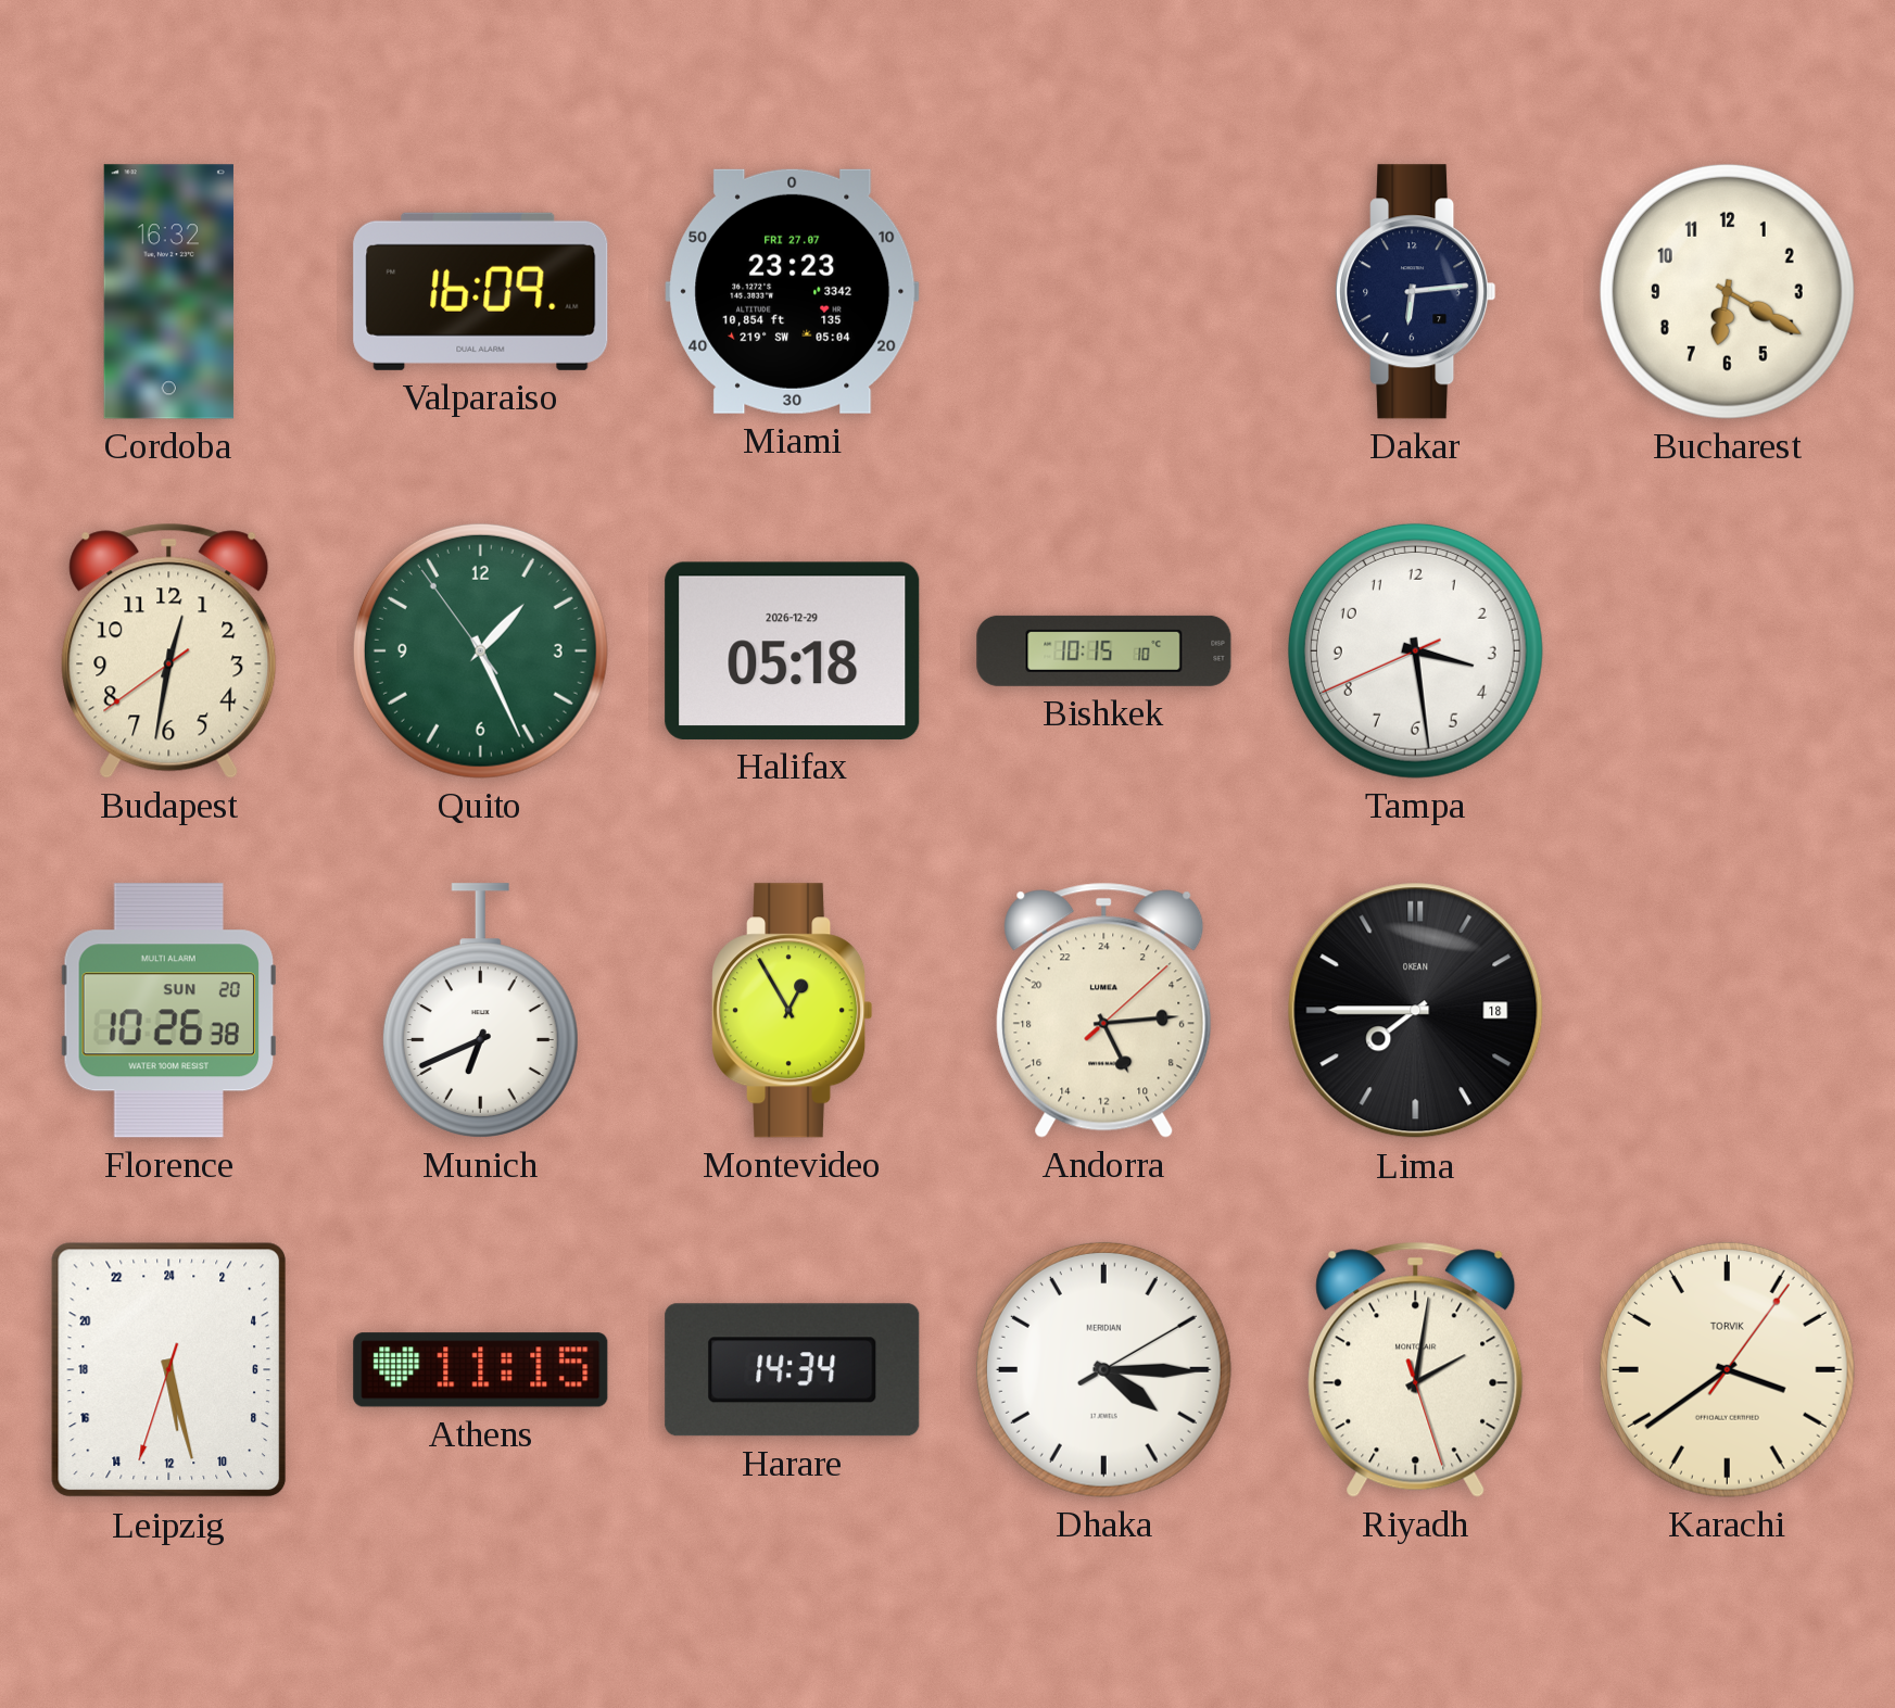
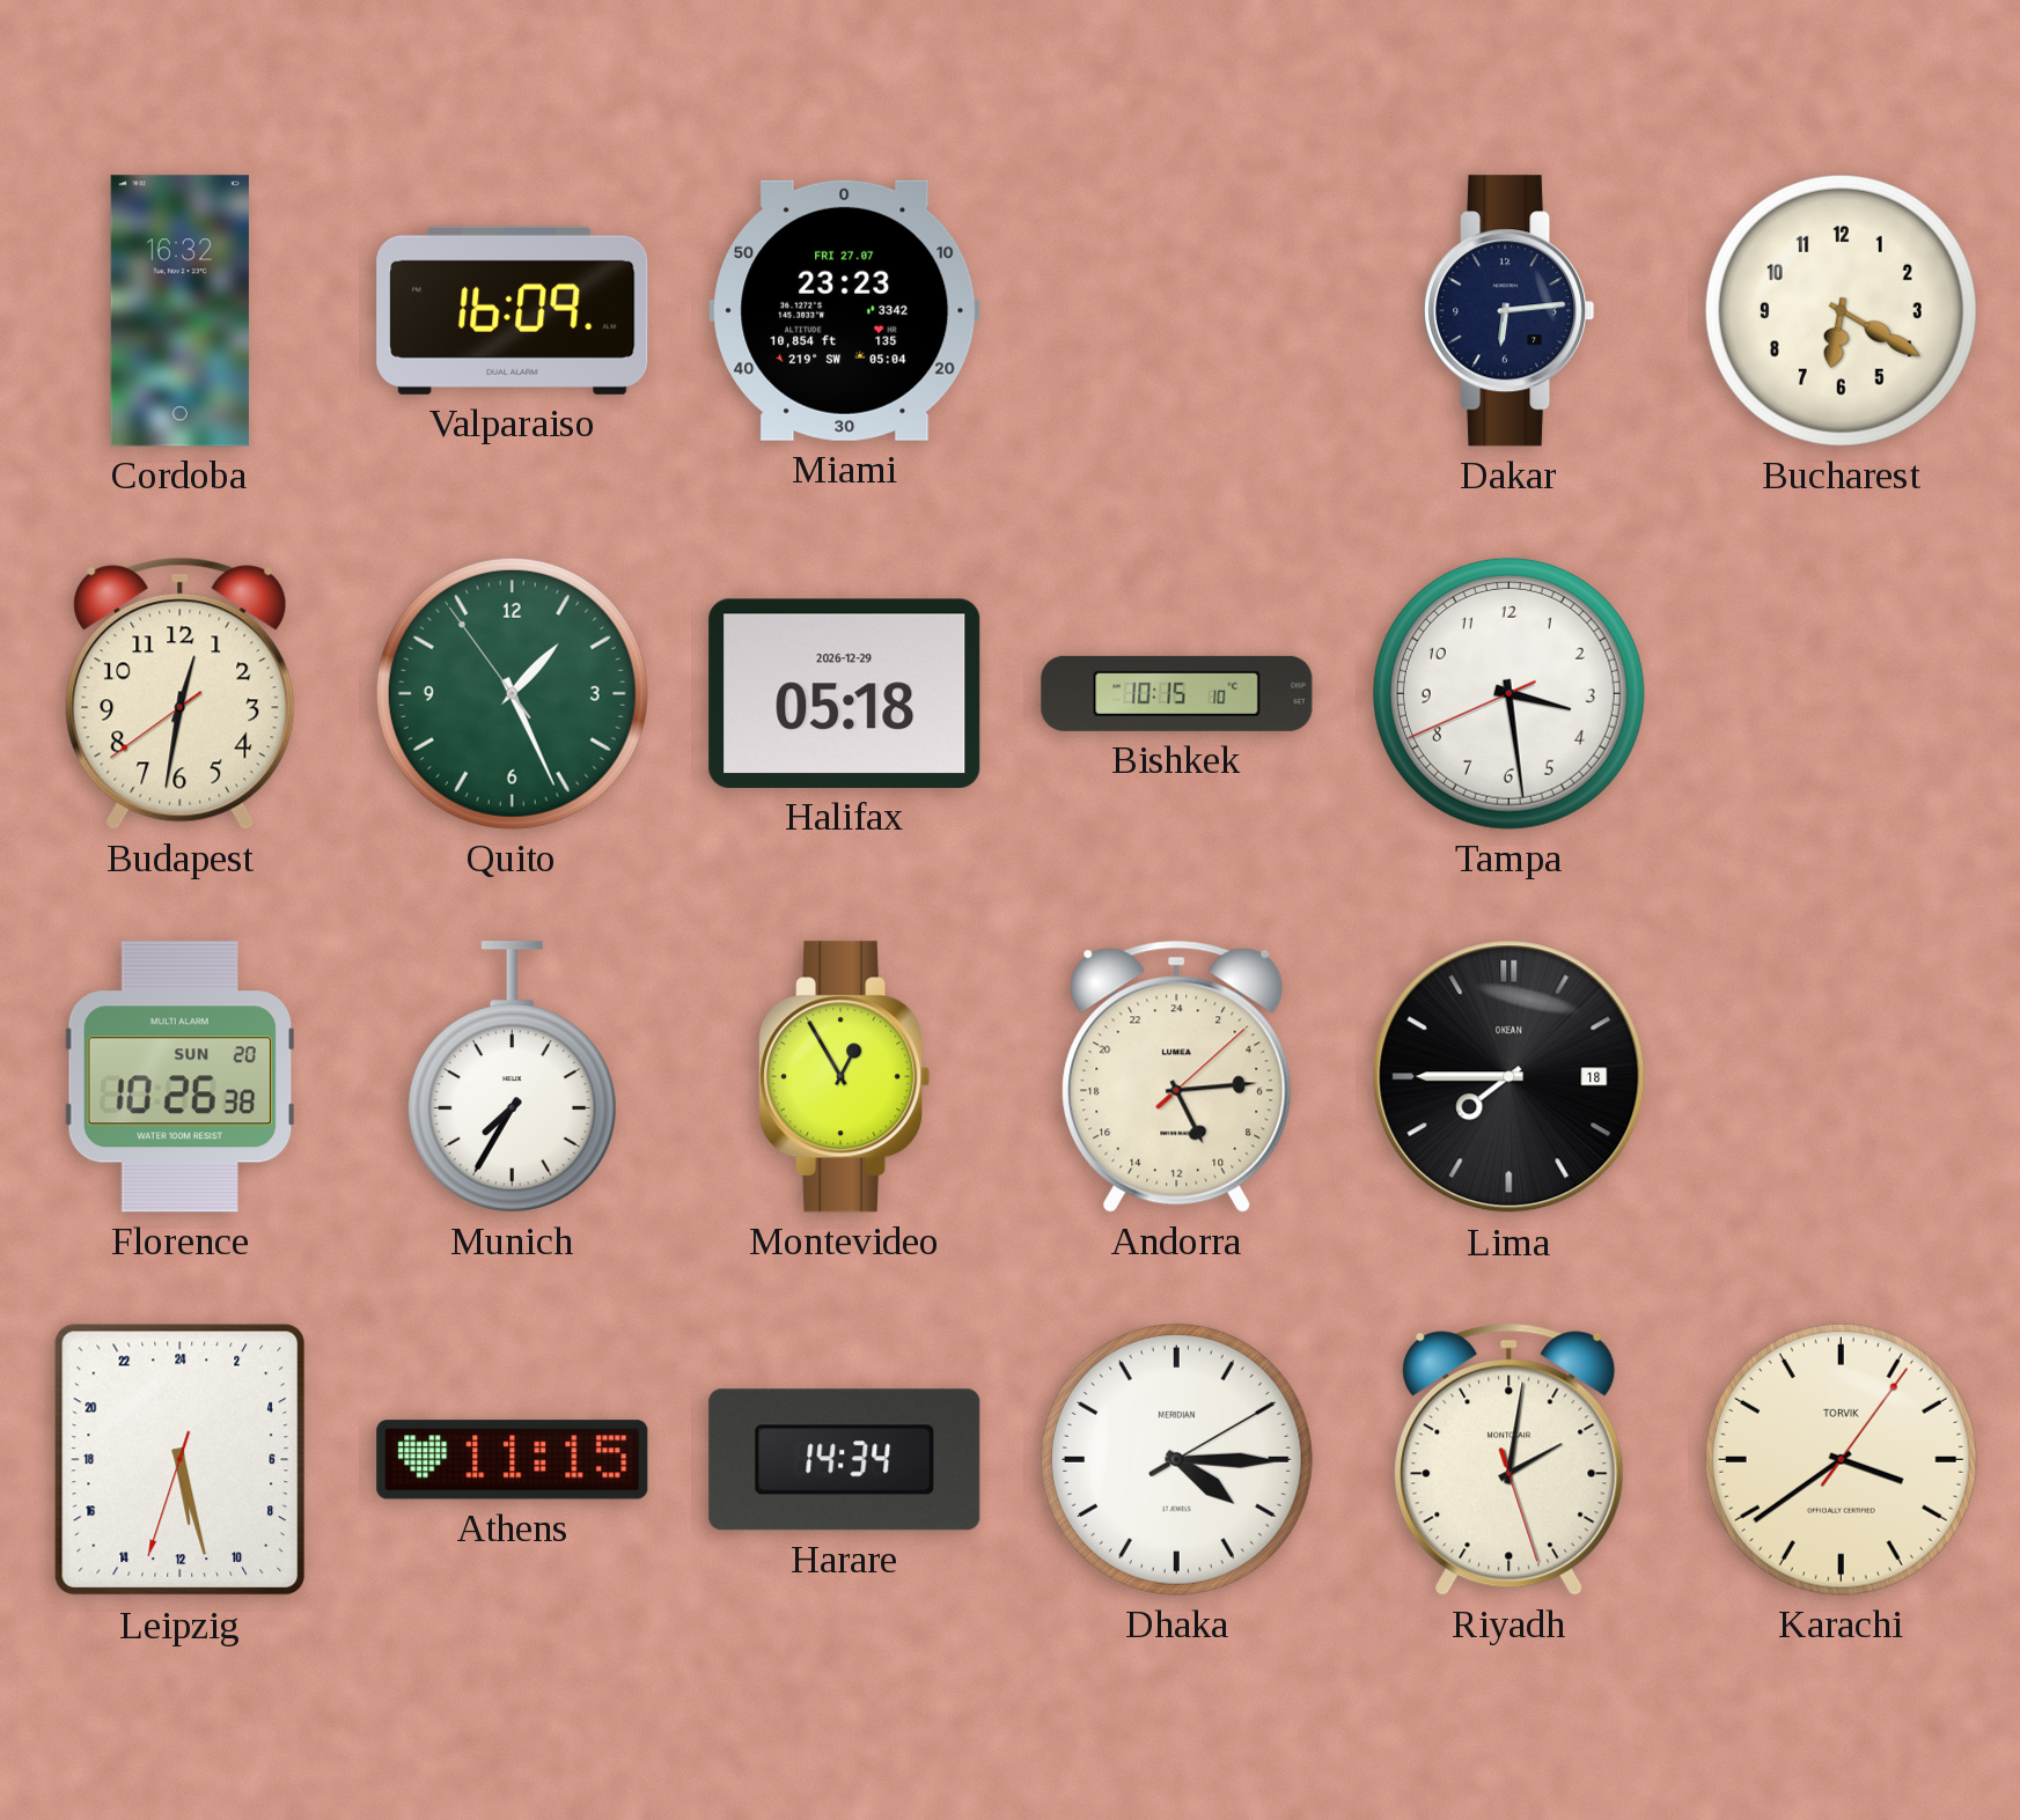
Munich: 6:41 -> 7:35
